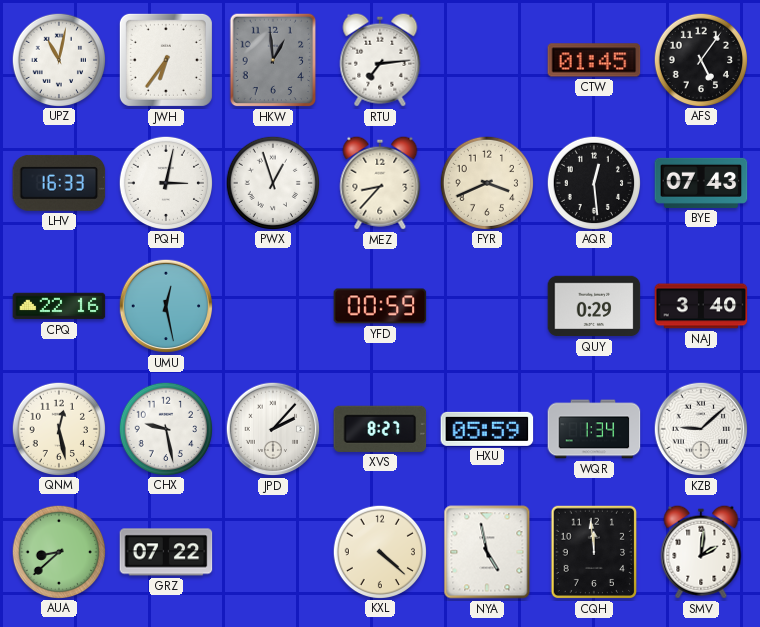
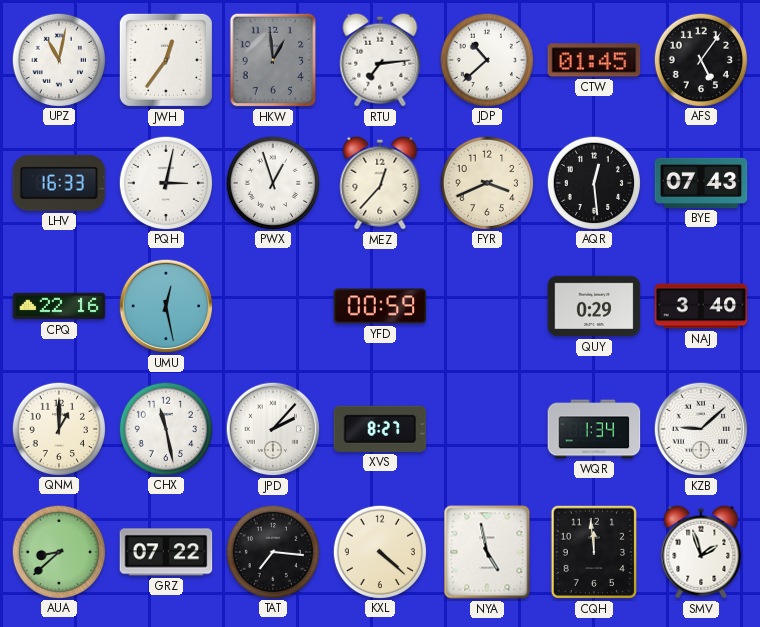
JWH: 6:36 -> 12:36
JDP: none -> 10:38
MEZ: 8:37 -> 12:37
QNM: 12:28 -> 1:00
CHX: 9:28 -> 11:28
HXU: 05:59 -> none
TAT: none -> 7:16
SMV: 2:01 -> 1:57
